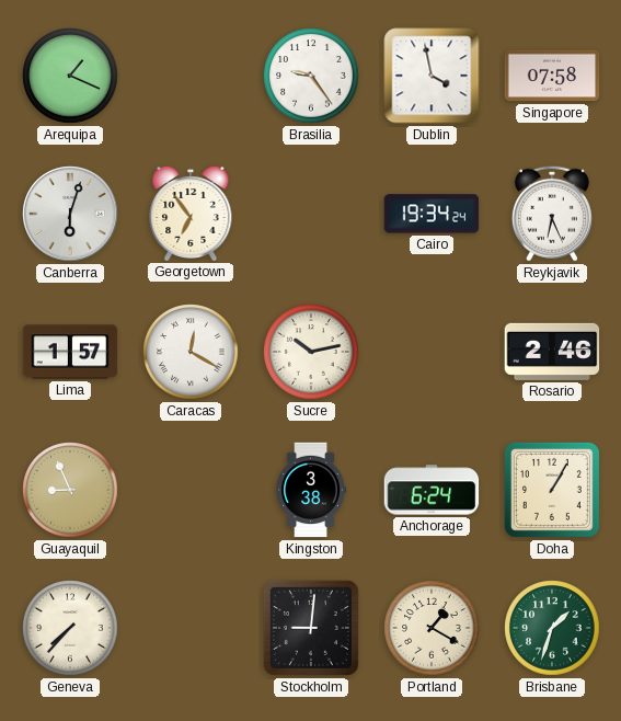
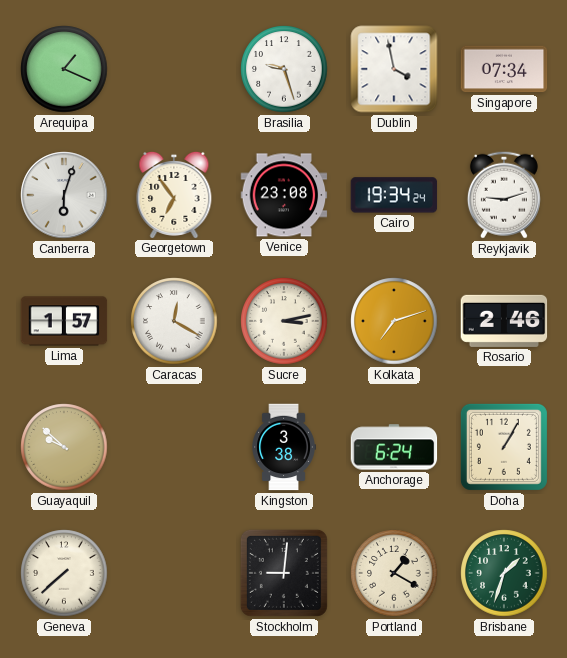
Brasilia: 9:24 -> 9:27
Singapore: 07:58 -> 07:34
Venice: none -> 23:08
Reykjavik: 6:26 -> 9:12
Sucre: 10:13 -> 3:13
Kolkata: none -> 7:12
Guayaquil: 8:56 -> 9:52
Geneva: 7:37 -> 7:38
